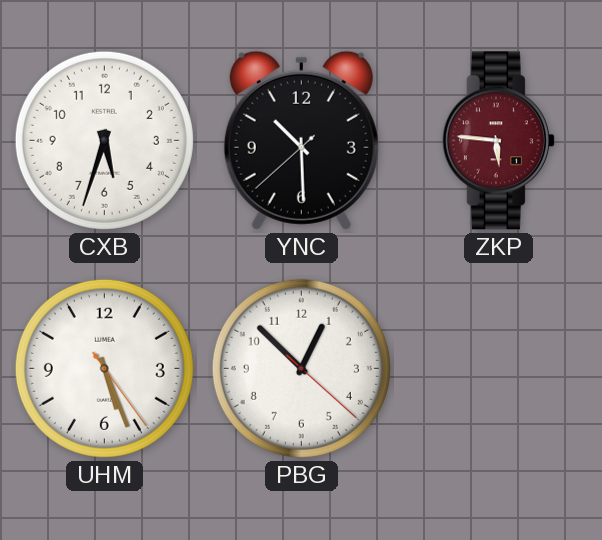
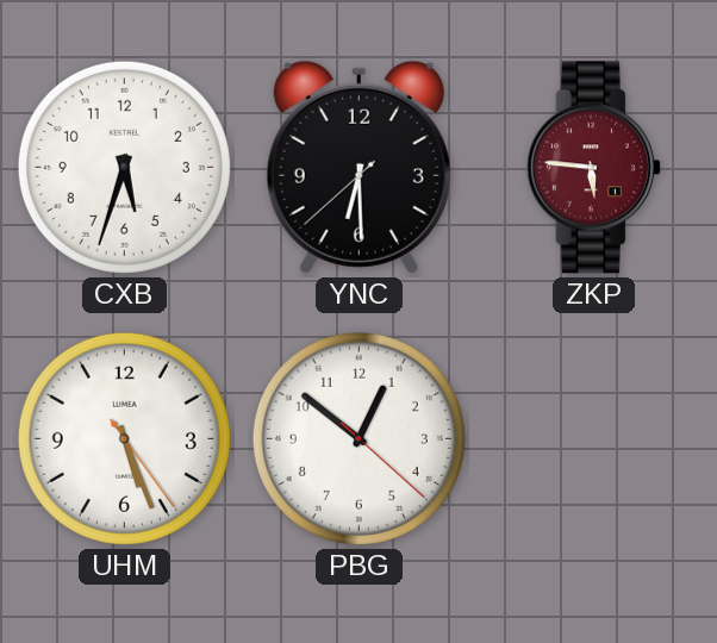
YNC: 10:29 -> 6:29
PBG: 12:52 -> 12:51
